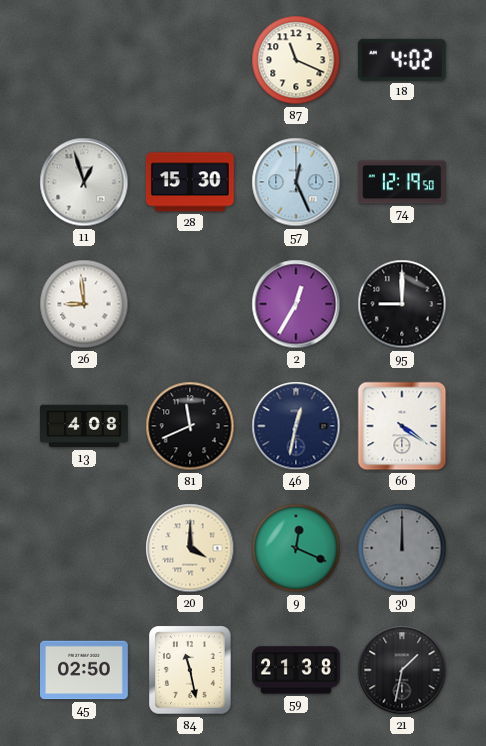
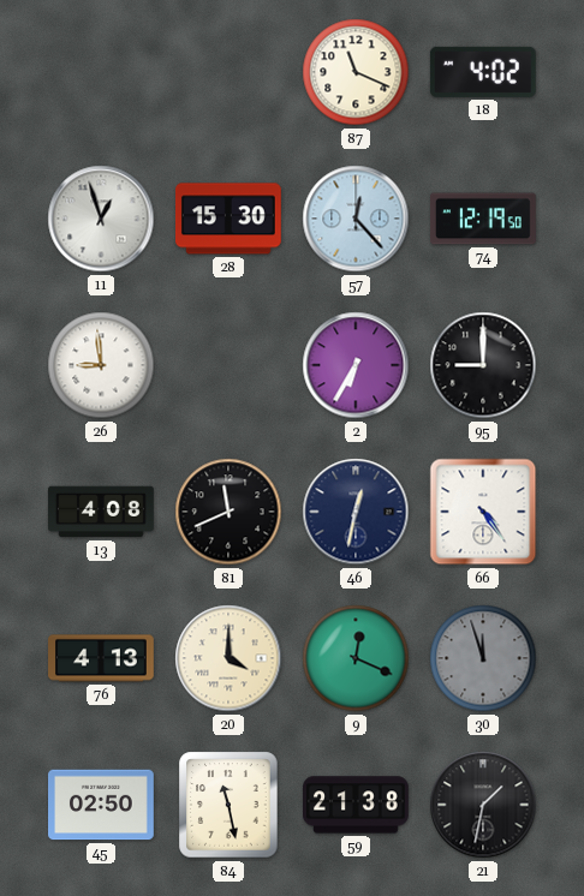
57: 12:26 -> 12:23
2: 12:35 -> 6:35
66: 4:21 -> 4:24
76: none -> 4:13
30: 12:00 -> 11:57
